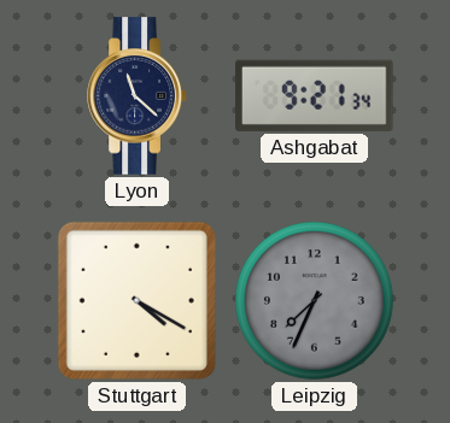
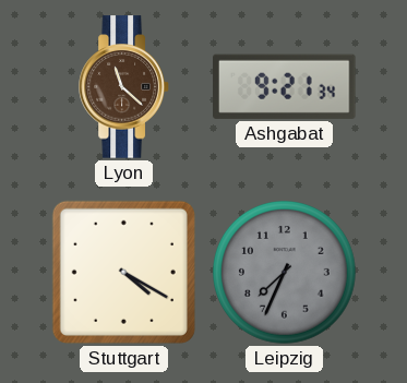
Lyon dial: navy -> brown
